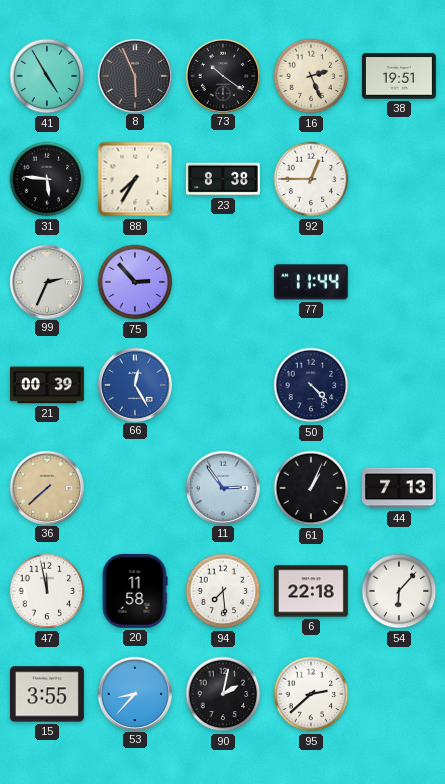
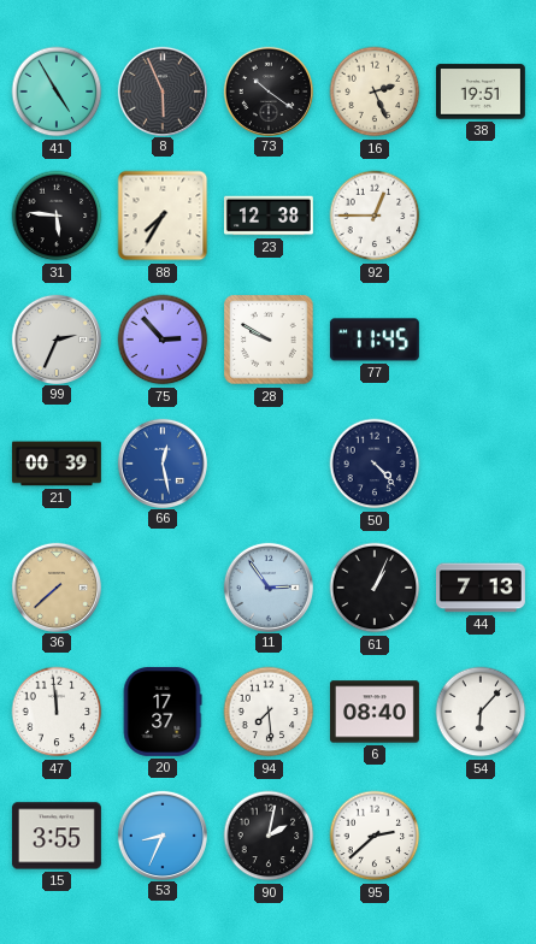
23: 8:38 -> 12:38
28: none -> 9:50
77: 11:44 -> 11:45
66: 12:25 -> 12:28
47: 11:58 -> 11:59
20: 11:58 -> 17:37
6: 22:18 -> 08:40
53: 8:37 -> 8:34
